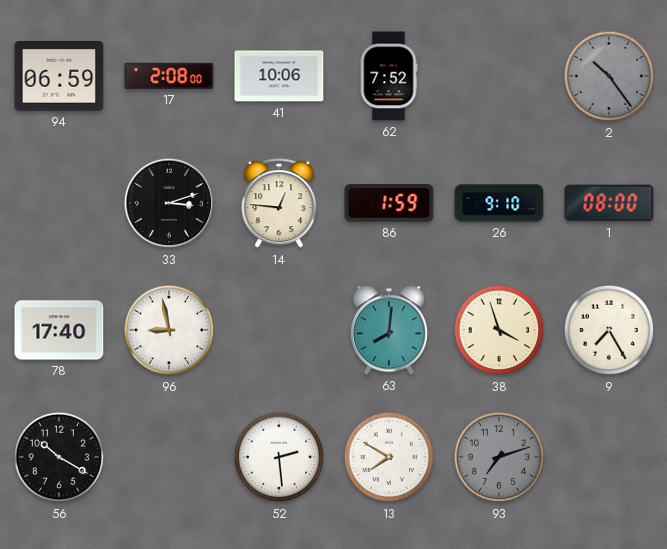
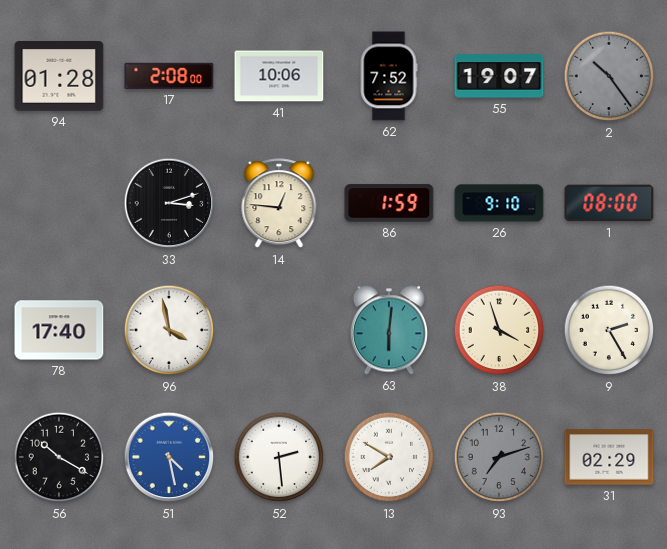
94: 06:59 -> 01:28
55: none -> 19:07
96: 8:58 -> 3:58
63: 8:01 -> 6:01
9: 7:25 -> 2:25
51: none -> 4:28
31: none -> 02:29
